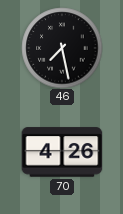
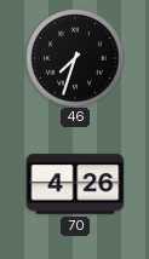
46: 7:28 -> 7:33
